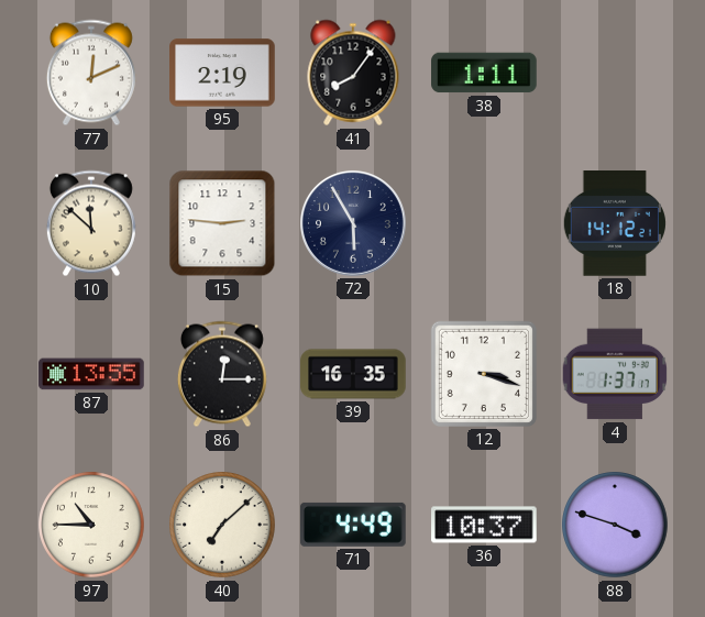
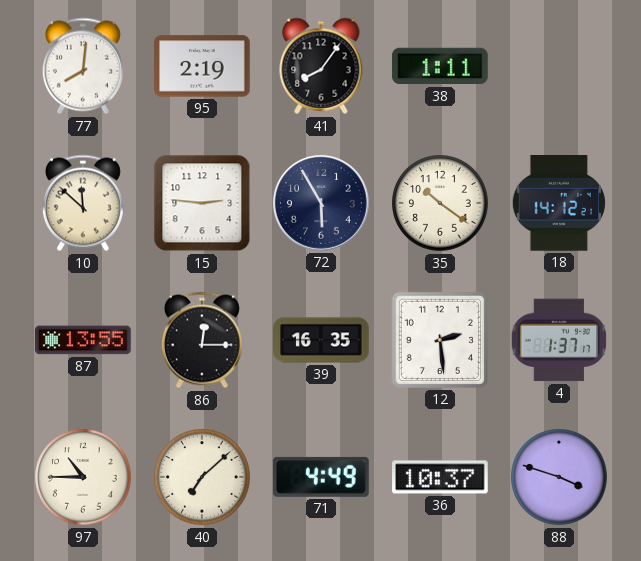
77: 12:11 -> 8:01
35: none -> 10:21
12: 3:18 -> 2:29
